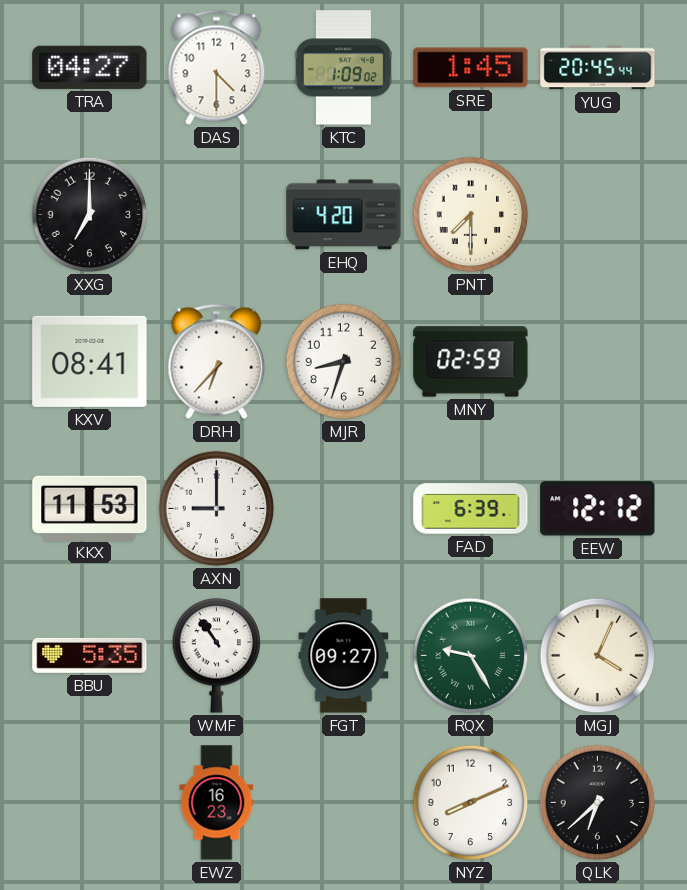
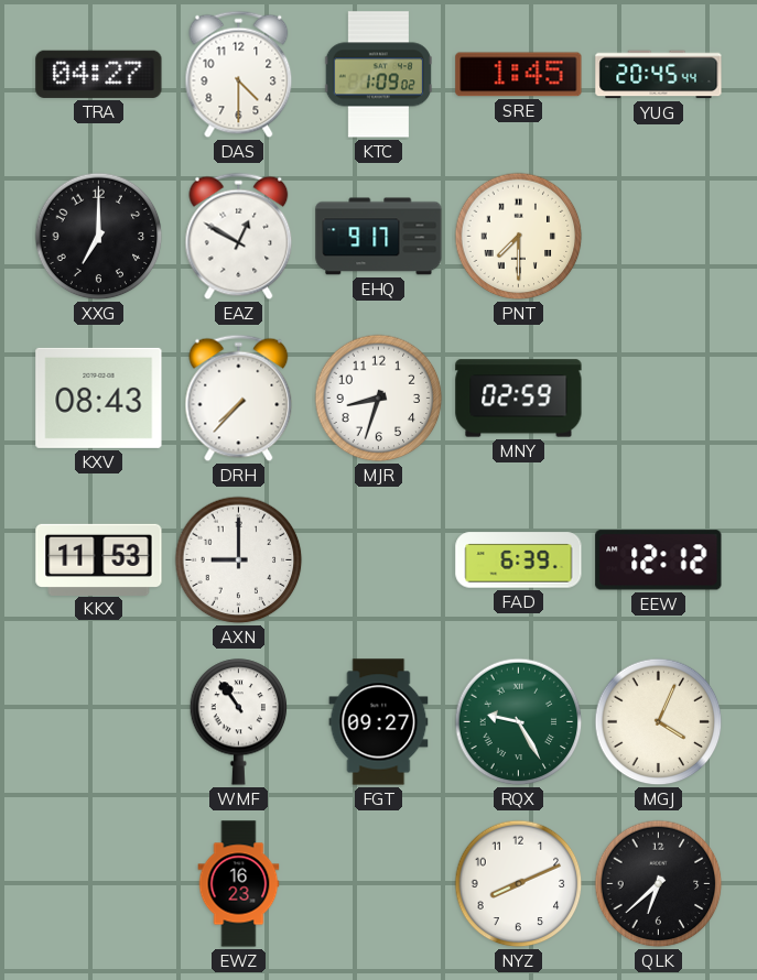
EAZ: none -> 12:50
EHQ: 4:20 -> 9:17
KXV: 08:41 -> 08:43
DRH: 6:37 -> 7:37
BBU: 5:35 -> none
